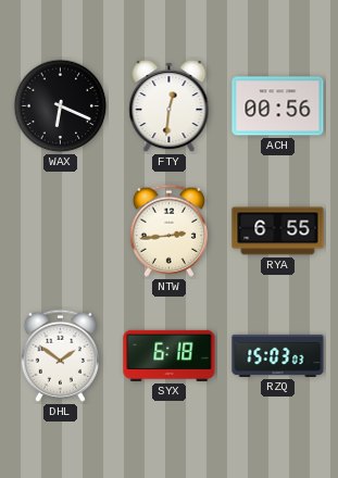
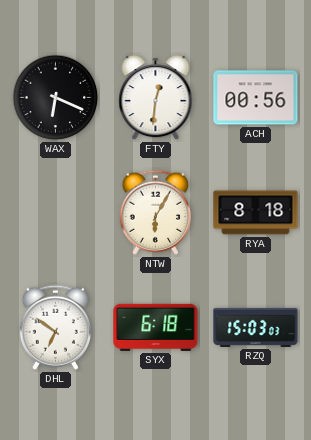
NTW: 2:44 -> 6:05
RYA: 6:55 -> 8:18
DHL: 1:51 -> 6:51
